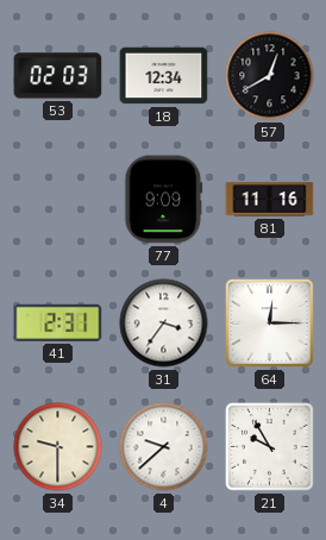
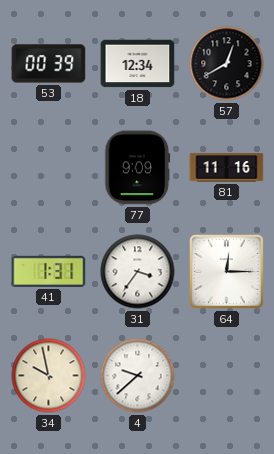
53: 02:03 -> 00:39
41: 2:31 -> 1:31
34: 9:30 -> 9:58
21: 9:55 -> none
